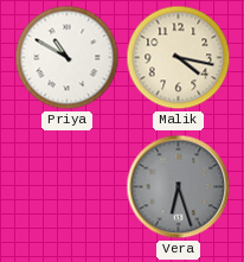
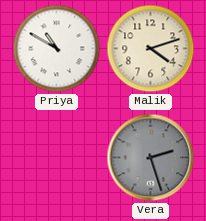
Malik: 4:17 -> 4:12
Vera: 6:27 -> 2:27
